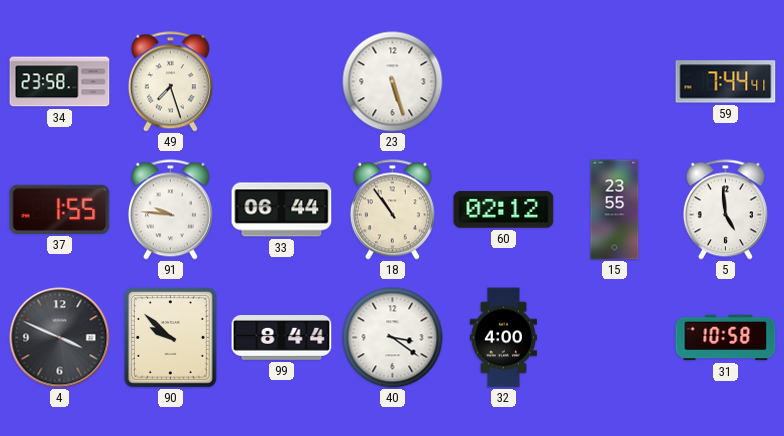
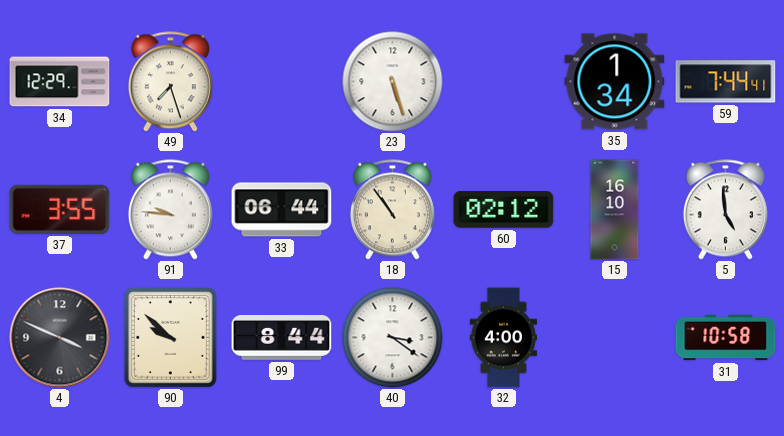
34: 23:58 -> 12:29
35: none -> 1:34
37: 1:55 -> 3:55
15: 23:55 -> 16:10
